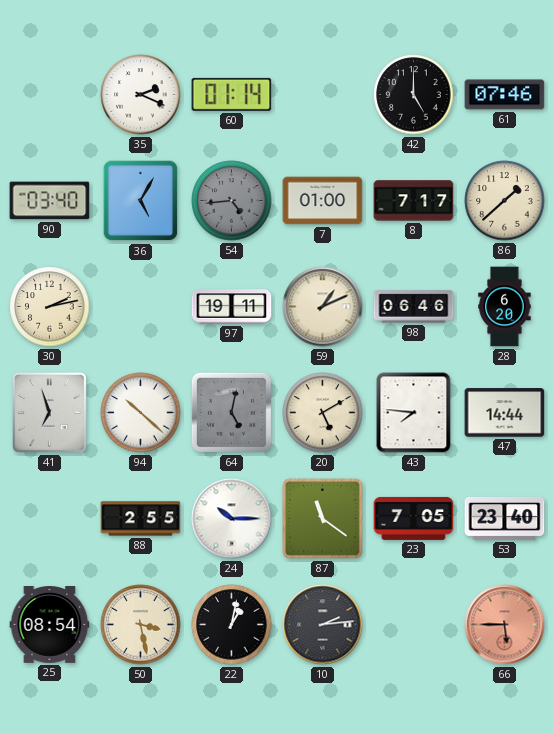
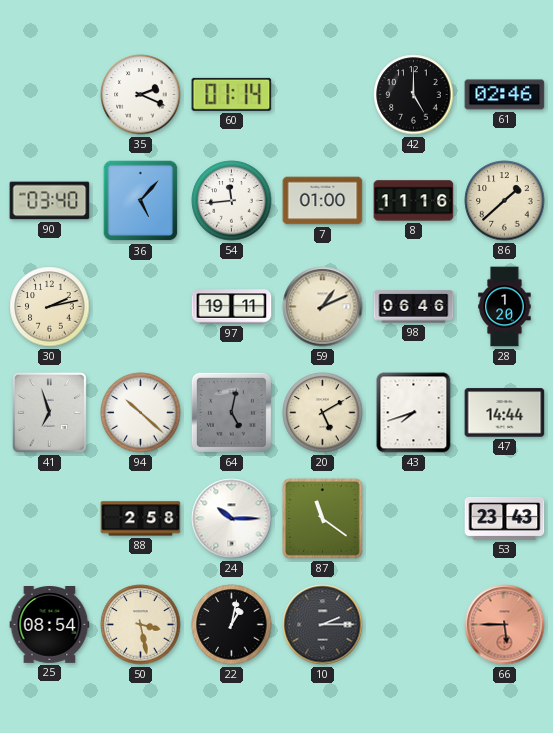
61: 07:46 -> 02:46
36: 5:05 -> 5:07
54: 4:44 -> 11:44
54 dial: grey -> white
8: 7:17 -> 11:16
28: 6:20 -> 1:20
43: 7:46 -> 7:42
88: 2:55 -> 2:58
23: 7:05 -> none
53: 23:40 -> 23:43
10: 2:14 -> 2:15
